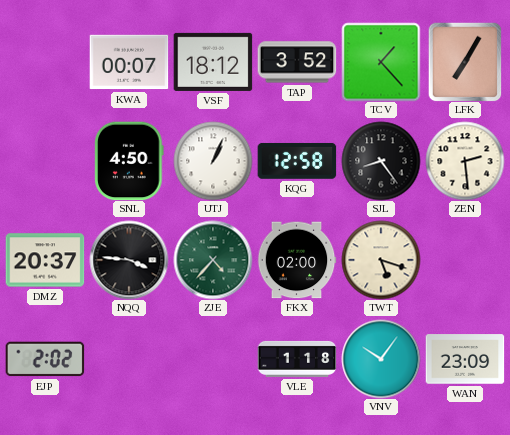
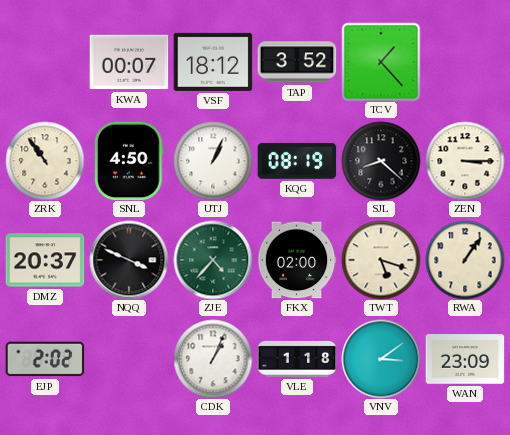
LFK: 7:05 -> none
ZRK: none -> 10:54
KQG: 12:58 -> 08:19
SJL: 8:24 -> 8:22
ZEN: 2:29 -> 3:15
NQQ: 3:46 -> 3:49
RWA: none -> 1:06
CDK: none -> 1:04
VNV: 10:06 -> 3:09
